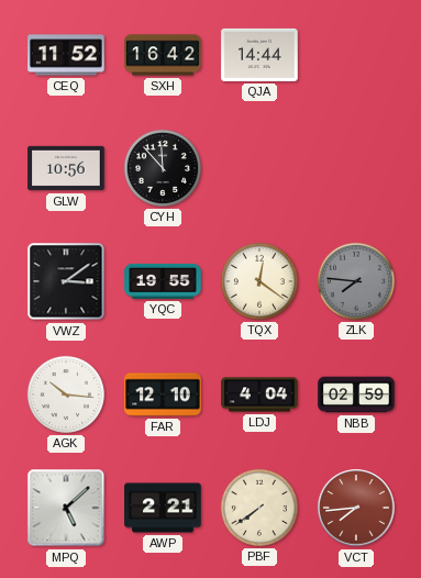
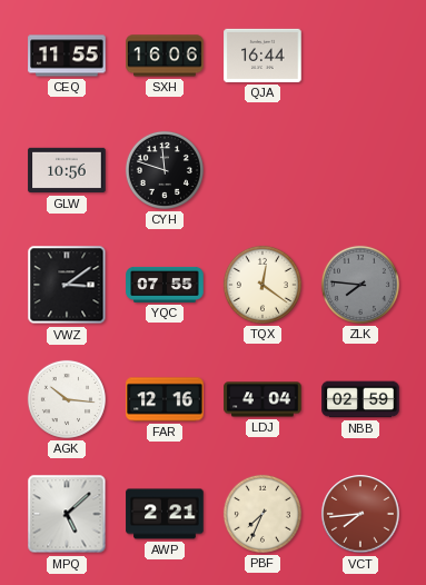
CEQ: 11:52 -> 11:55
SXH: 16:42 -> 16:06
QJA: 14:44 -> 16:44
CYH: 11:53 -> 11:48
YQC: 19:55 -> 07:55
FAR: 12:10 -> 12:16
PBF: 7:39 -> 7:34
